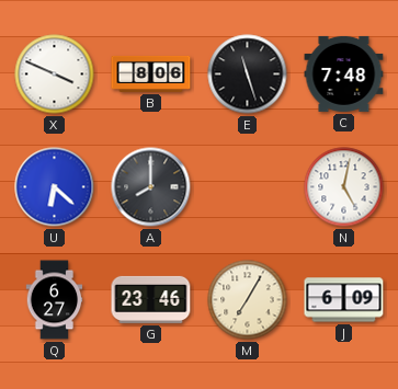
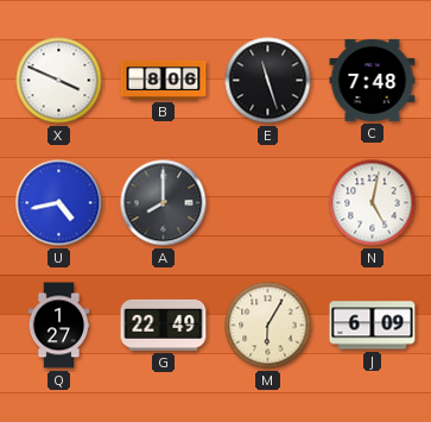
U: 6:22 -> 4:43
Q: 6:27 -> 1:27
G: 23:46 -> 22:49
M: 7:05 -> 6:05
